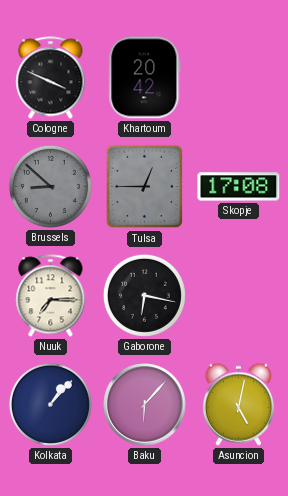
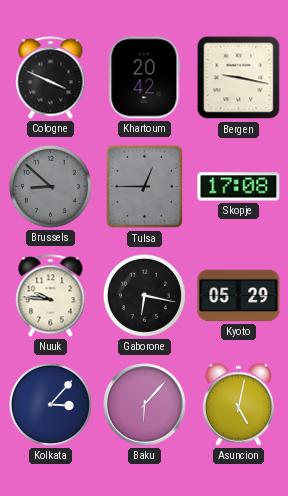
Bergen: none -> 9:17
Nuuk: 7:15 -> 9:46
Kyoto: none -> 05:29
Kolkata: 1:07 -> 3:07
